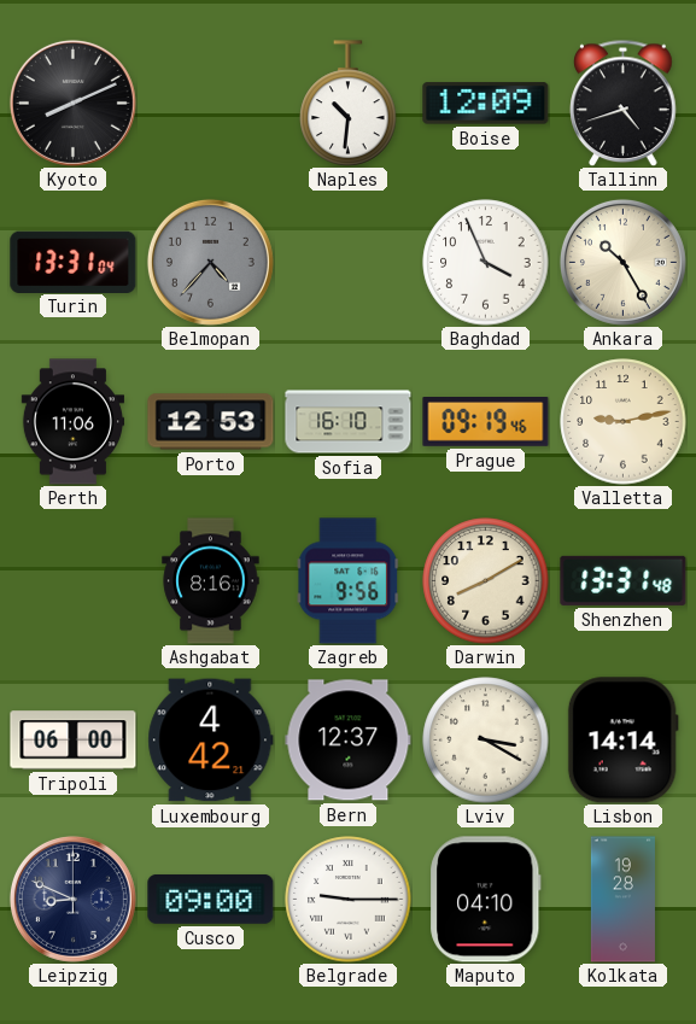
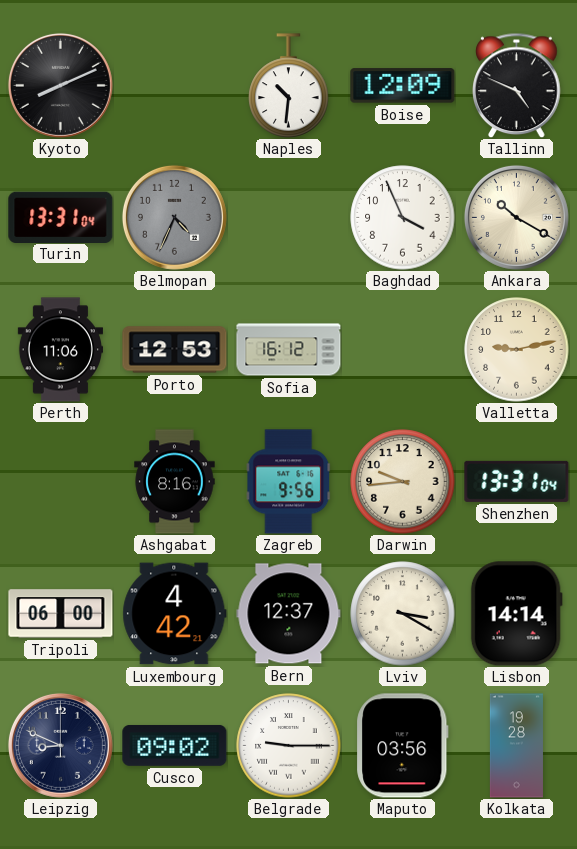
Tallinn: 4:42 -> 4:49
Belmopan: 4:37 -> 4:34
Ankara: 10:25 -> 10:20
Sofia: 16:10 -> 16:12
Prague: 09:19 -> none
Darwin: 8:10 -> 9:44
Shenzhen: 13:31:48 -> 13:31:04
Cusco: 09:00 -> 09:02
Maputo: 04:10 -> 03:56
